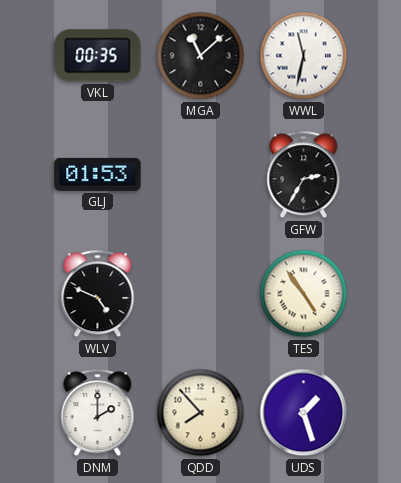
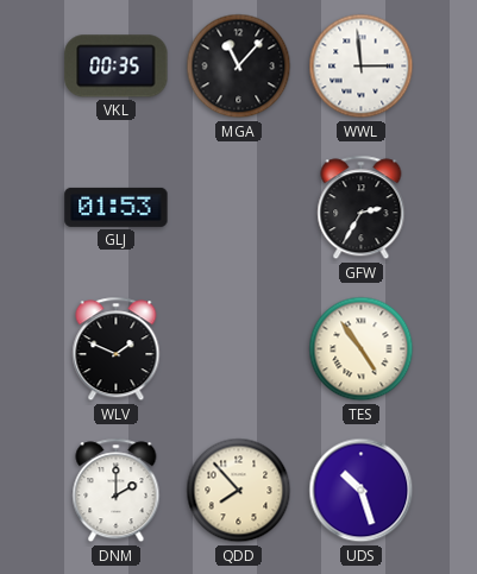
MGA: 11:08 -> 11:07
WWL: 11:32 -> 2:59
WLV: 4:49 -> 1:49
UDS: 1:27 -> 10:27
